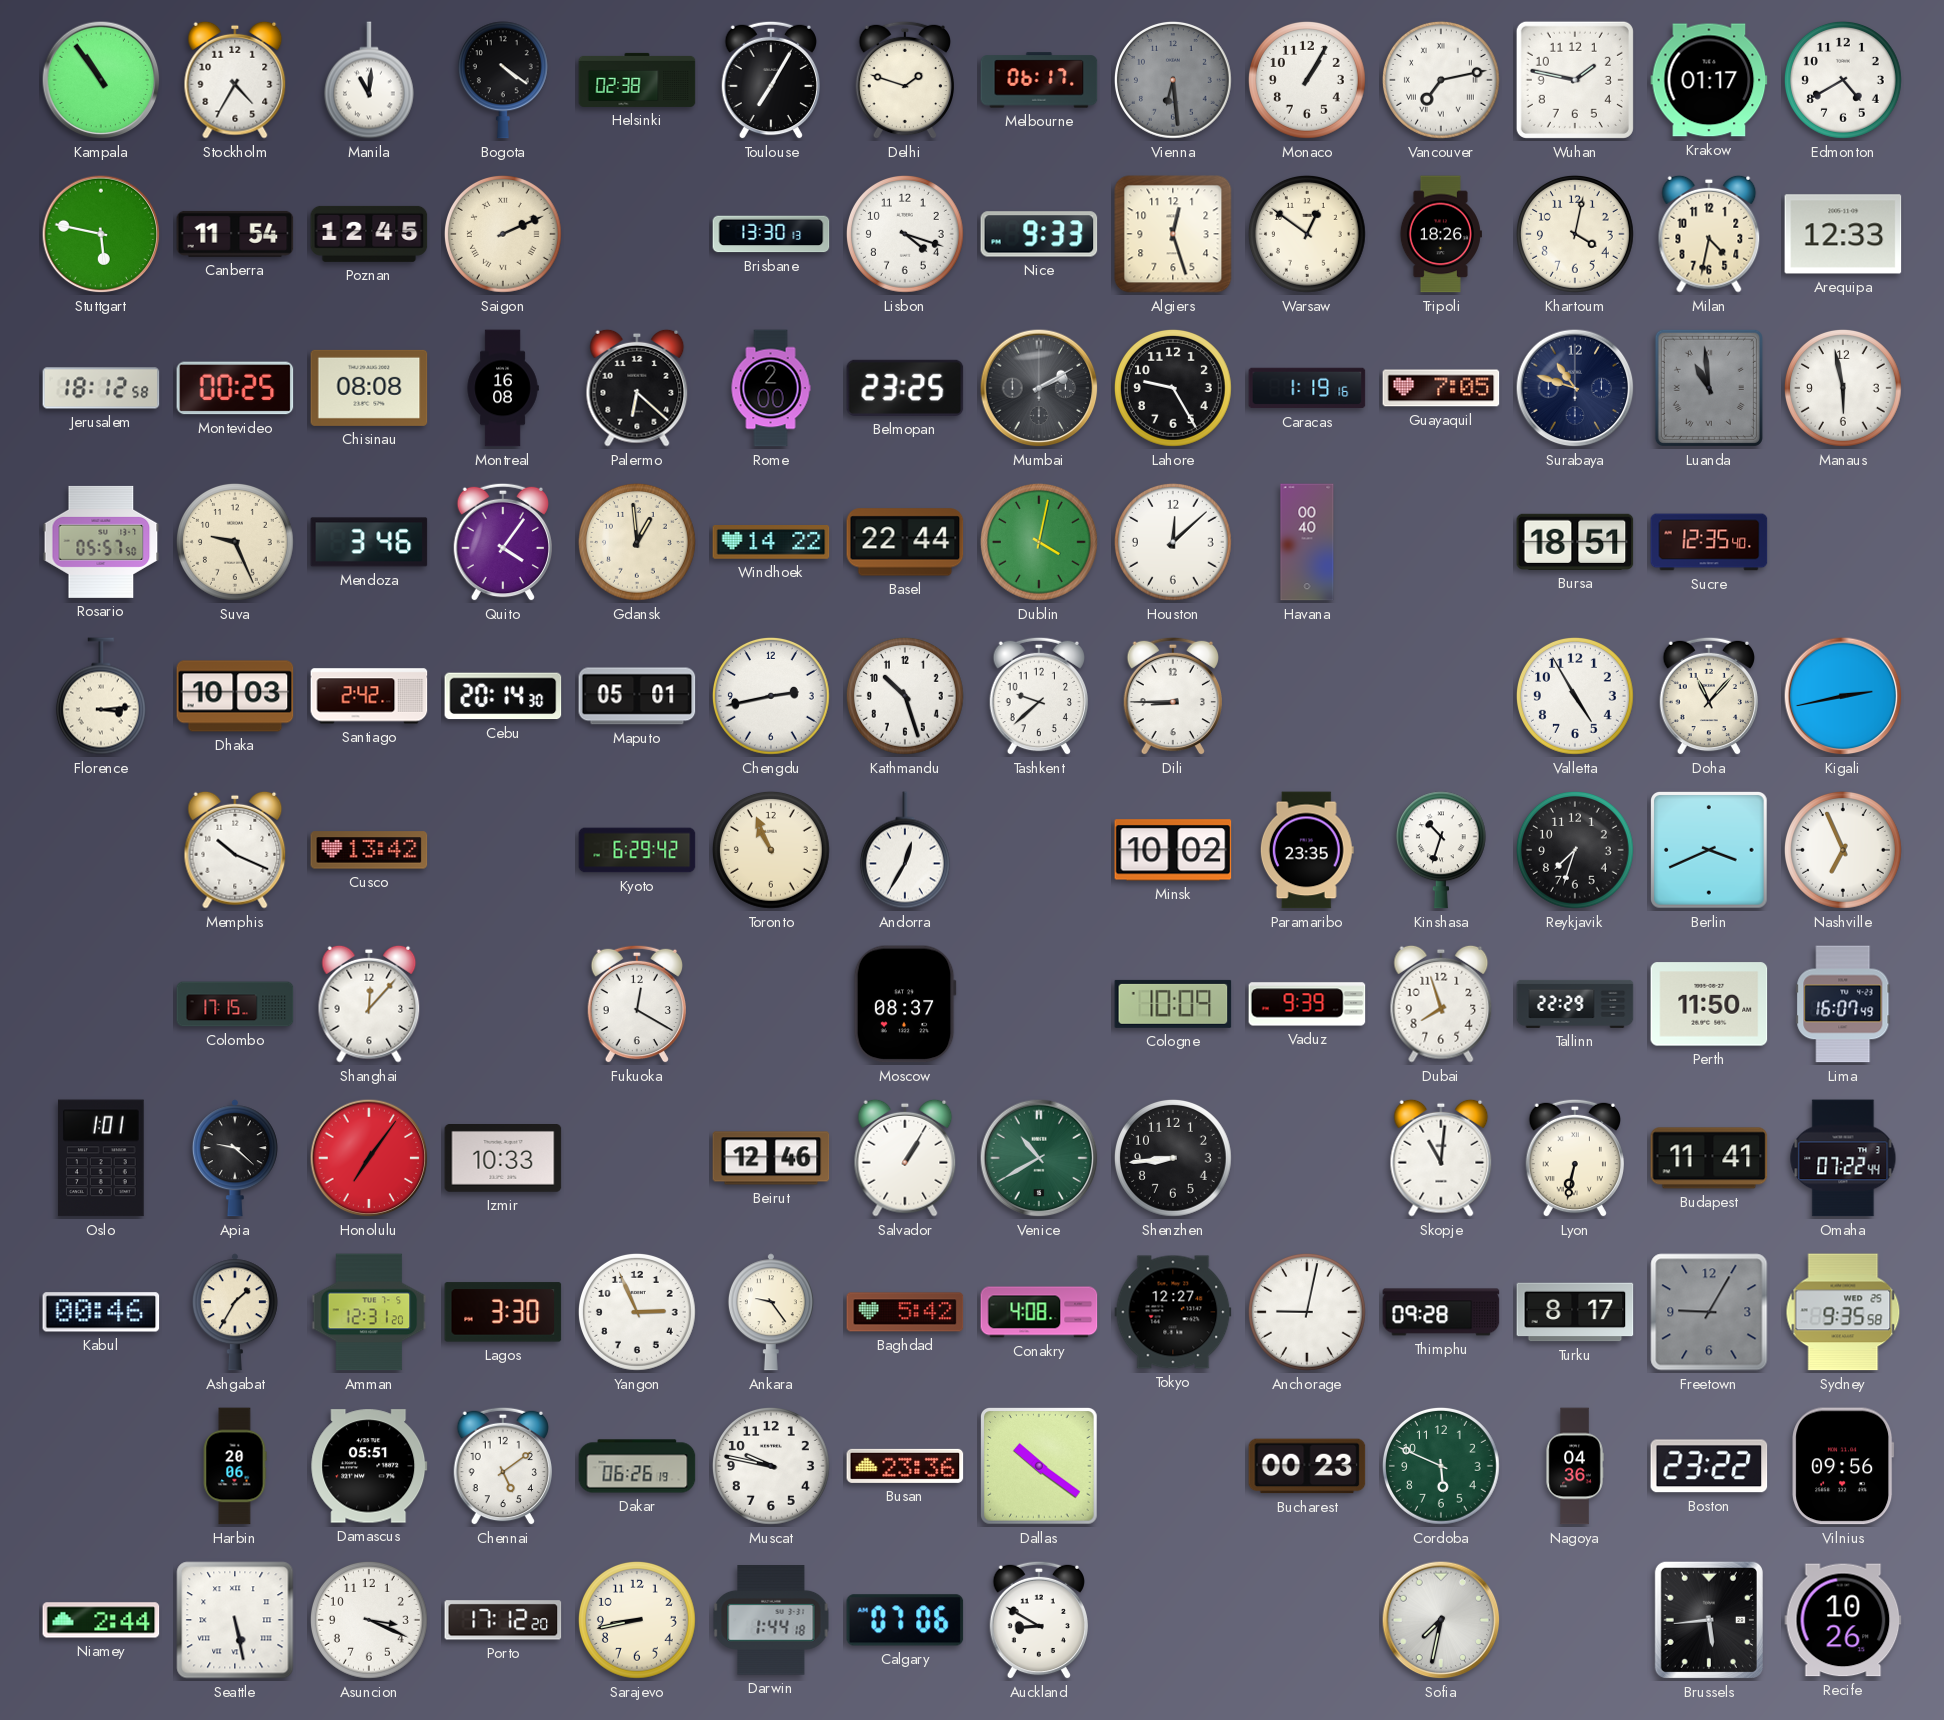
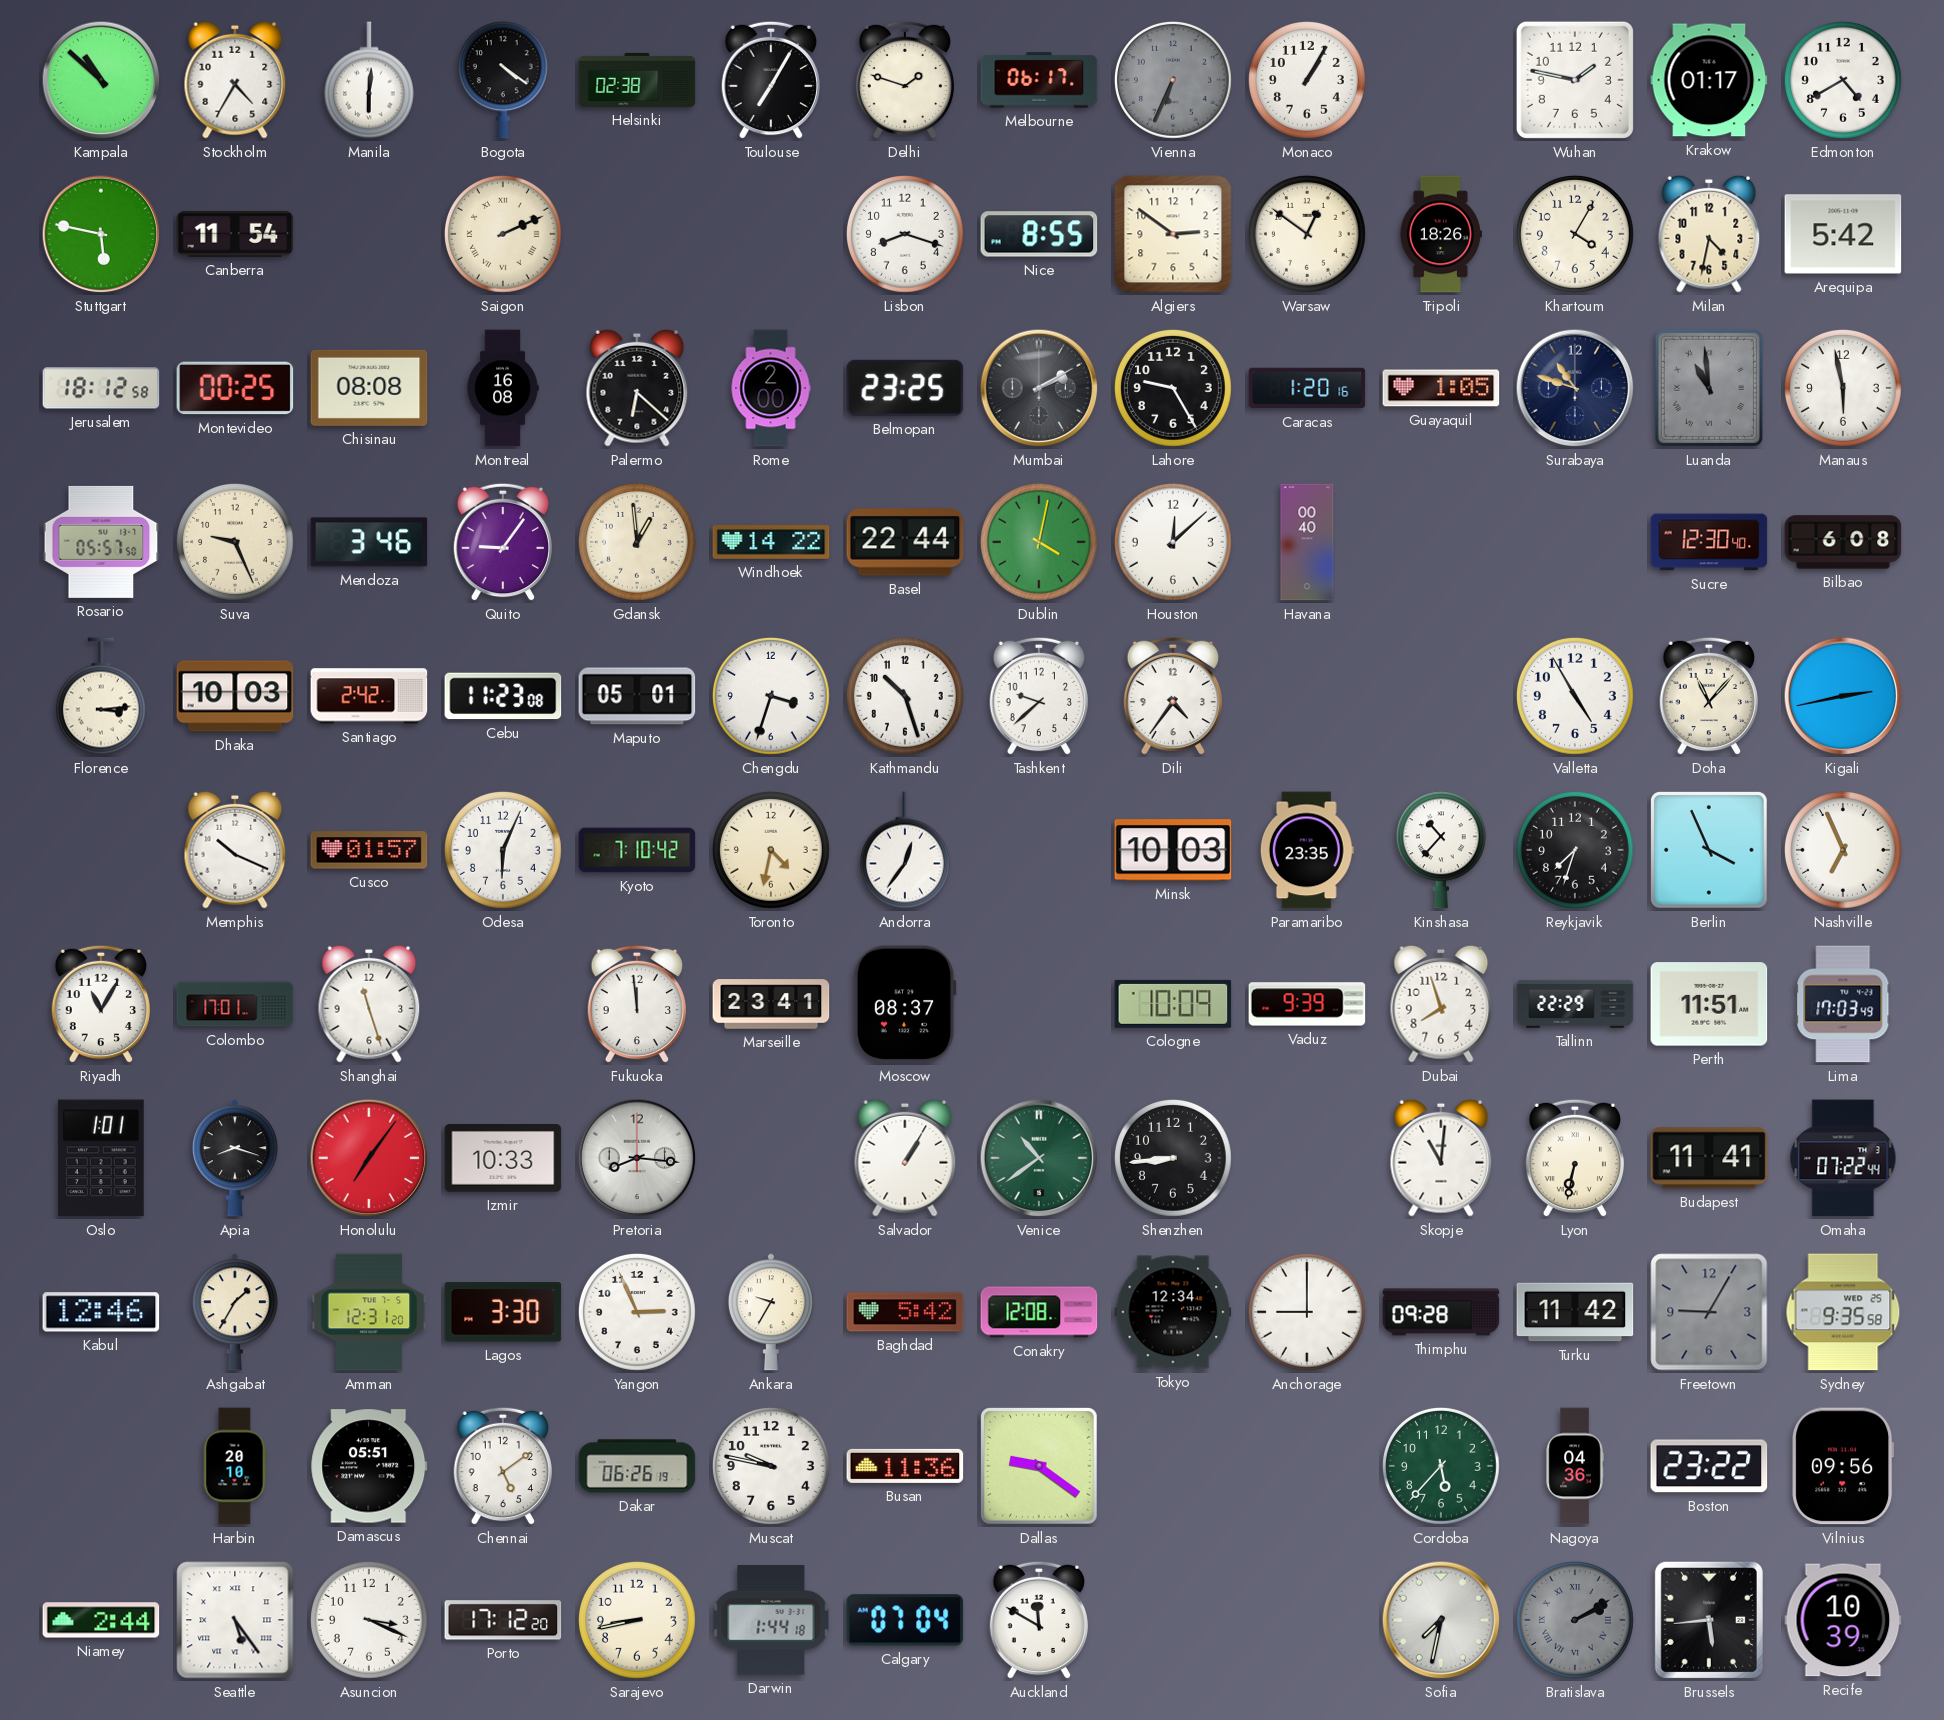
Kampala: 10:54 -> 10:52
Manila: 11:01 -> 6:01
Vienna: 6:29 -> 6:34
Vancouver: 7:13 -> none
Poznan: 12:45 -> none
Brisbane: 13:30 -> none
Lisbon: 4:18 -> 8:18
Nice: 9:33 -> 8:55
Algiers: 12:27 -> 2:51
Khartoum: 4:02 -> 4:05
Arequipa: 12:33 -> 5:42
Caracas: 1:19 -> 1:20
Guayaquil: 7:05 -> 1:05
Quito: 4:06 -> 9:06
Bursa: 18:51 -> none
Sucre: 12:35 -> 12:30
Bilbao: none -> 6:08
Cebu: 20:14 -> 11:23
Chengdu: 2:43 -> 3:33
Dili: 8:45 -> 4:36
Cusco: 13:42 -> 01:57
Odesa: none -> 6:04
Kyoto: 6:29 -> 7:10
Toronto: 10:56 -> 4:32
Andorra: 12:35 -> 12:36
Minsk: 10:02 -> 10:03
Kinshasa: 10:33 -> 10:37
Berlin: 3:41 -> 3:56
Riyadh: none -> 11:05
Colombo: 17:15 -> 17:01
Shanghai: 12:07 -> 11:27
Fukuoka: 12:20 -> 11:59
Marseille: none -> 23:41
Perth: 11:50 -> 11:51
Lima: 16:07 -> 17:03
Apia: 9:22 -> 8:18
Pretoria: none -> 8:16
Beirut: 12:46 -> none
Venice: 10:40 -> 10:39
Kabul: 00:46 -> 12:46
Ankara: 9:24 -> 9:35
Conakry: 4:08 -> 12:08
Tokyo: 12:27 -> 12:34
Anchorage: 9:02 -> 9:00
Turku: 8:17 -> 11:42
Harbin: 20:06 -> 20:10
Busan: 23:36 -> 11:36
Dallas: 10:21 -> 9:21
Bucharest: 00:23 -> none
Cordoba: 5:49 -> 5:37
Seattle: 5:28 -> 5:24
Calgary: 07:06 -> 07:04
Auckland: 8:50 -> 11:50
Bratislava: none -> 2:10
Recife: 10:26 -> 10:39
